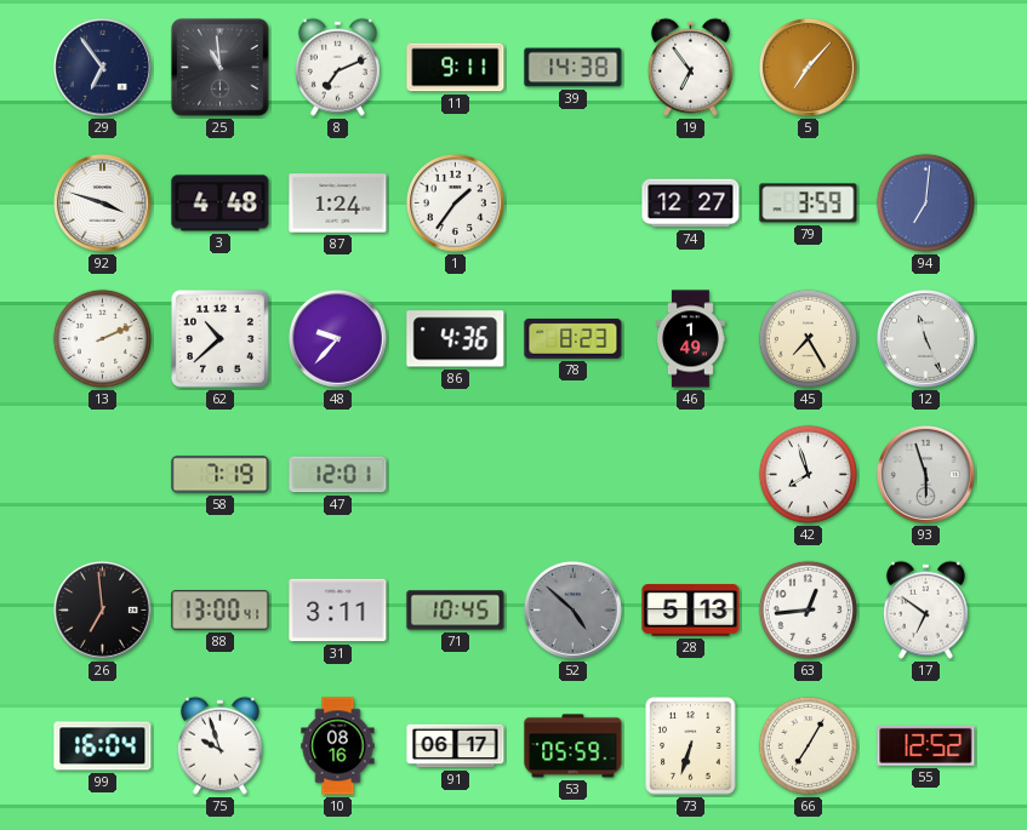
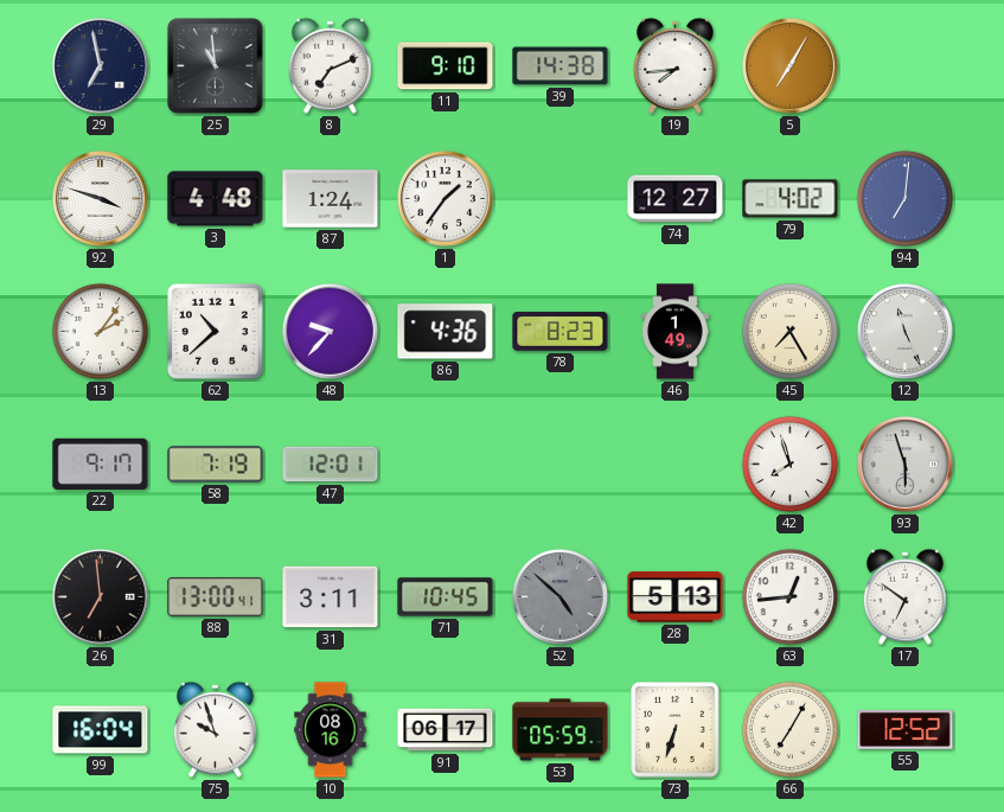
29: 6:54 -> 6:58
11: 9:11 -> 9:10
19: 6:54 -> 7:44
5: 7:07 -> 7:05
79: 3:59 -> 4:02
13: 2:11 -> 2:06
22: none -> 9:17
